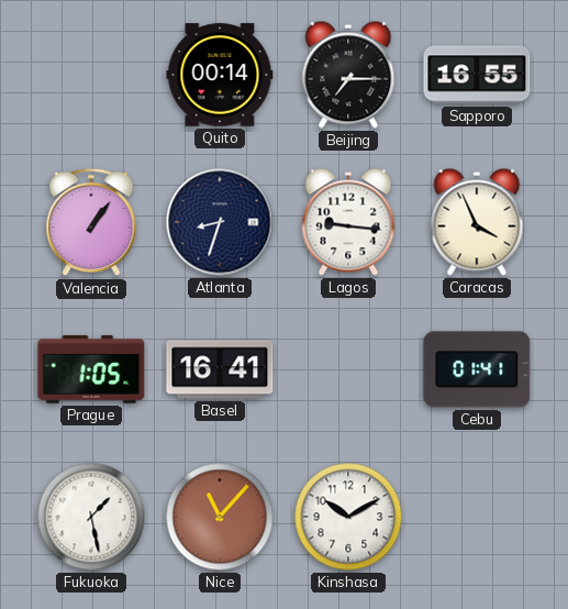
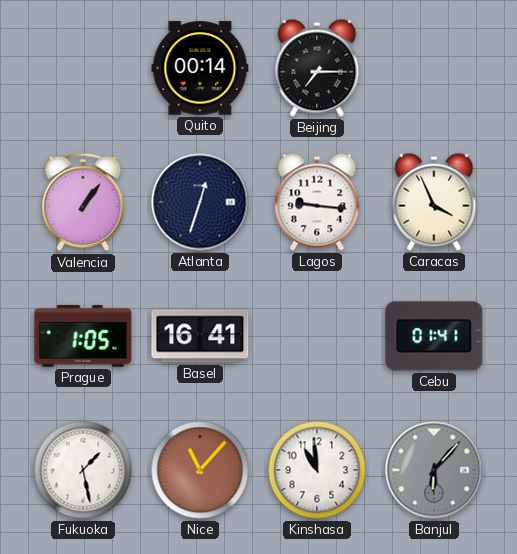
Sapporo: 16:55 -> none
Atlanta: 8:33 -> 12:33
Kinshasa: 10:10 -> 10:59
Banjul: none -> 6:07
